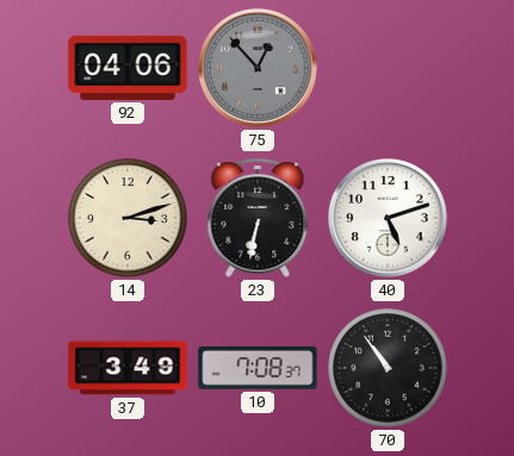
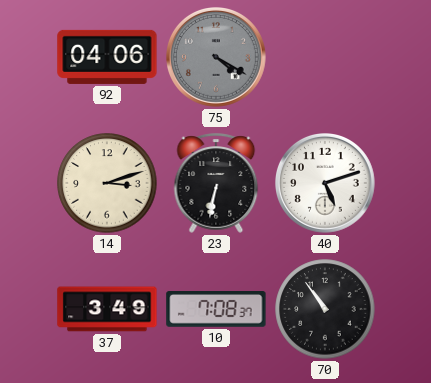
75: 12:53 -> 4:20
